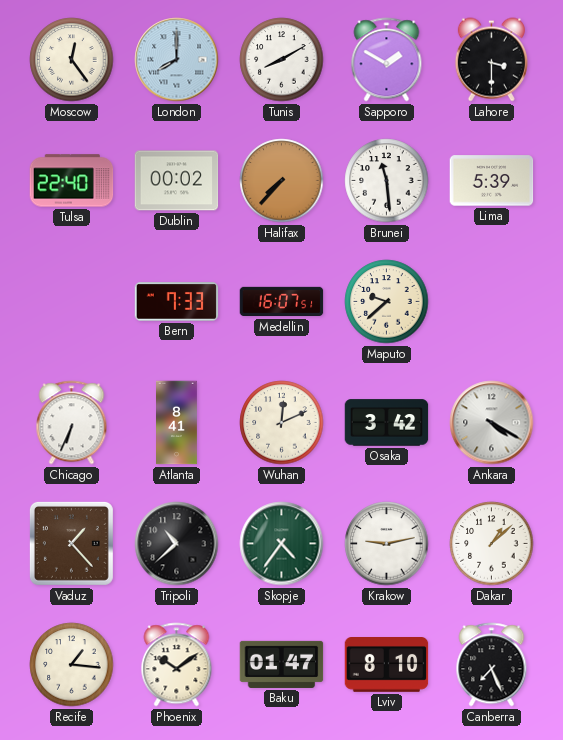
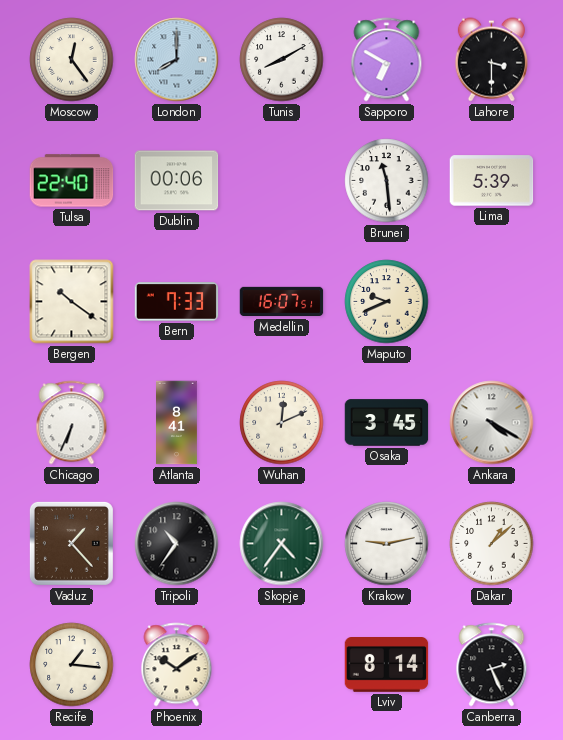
Sapporo: 1:50 -> 6:50
Dublin: 00:02 -> 00:06
Halifax: 7:37 -> none
Bergen: none -> 10:21
Maputo: 9:38 -> 9:41
Osaka: 3:42 -> 3:45
Tripoli: 10:38 -> 10:36
Baku: 01:47 -> none
Lviv: 8:10 -> 8:14
Canberra: 7:26 -> 2:26
